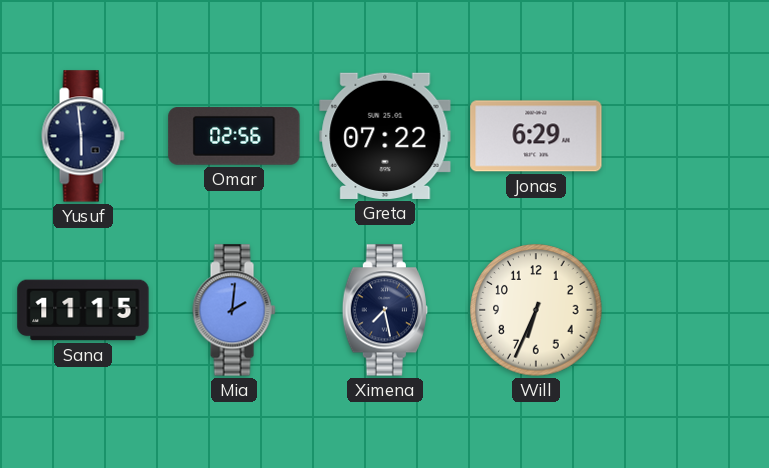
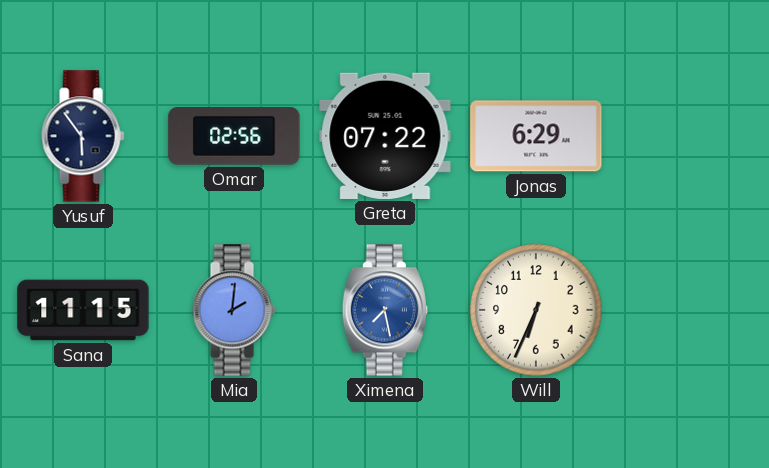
Yusuf: 5:59 -> 5:54
Ximena dial: navy -> blue
